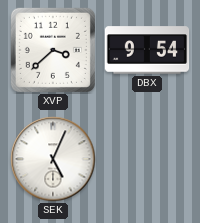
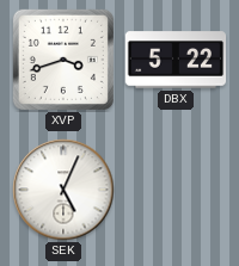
XVP: 3:38 -> 3:42
DBX: 9:54 -> 5:22
